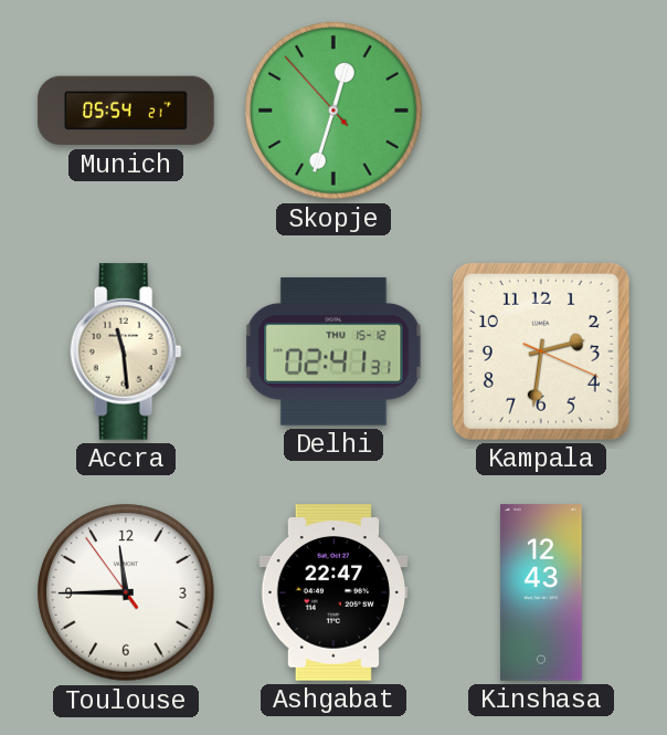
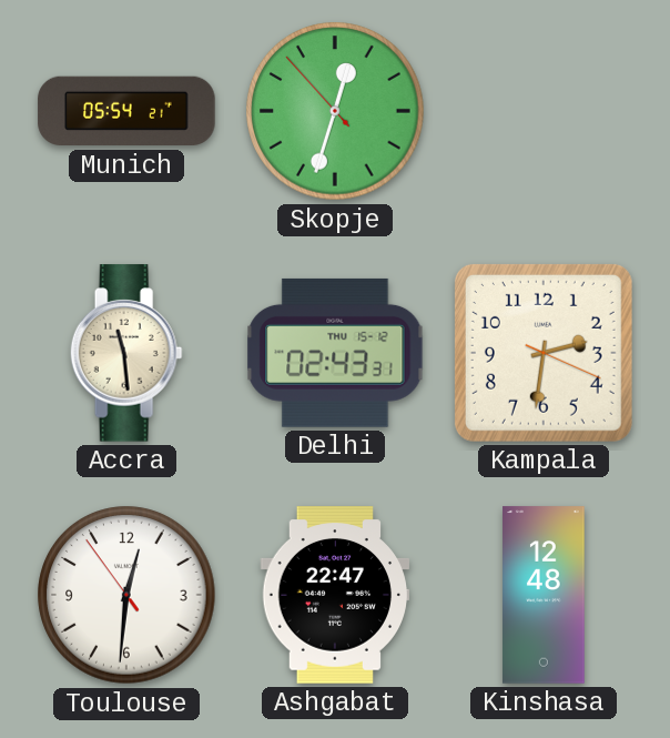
Delhi: 02:41 -> 02:43
Toulouse: 11:44 -> 12:30
Kinshasa: 12:43 -> 12:48
